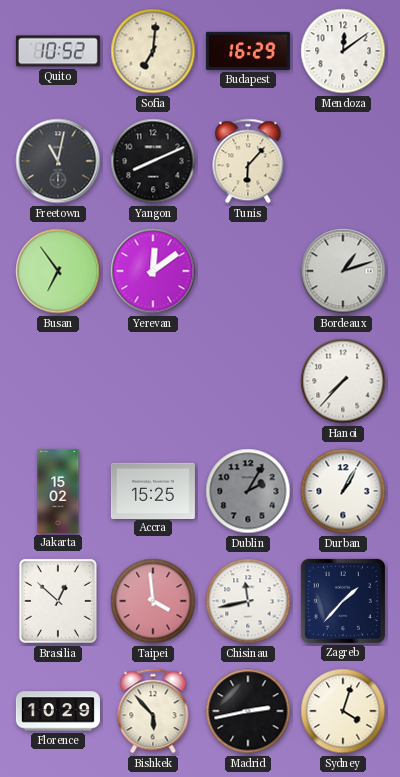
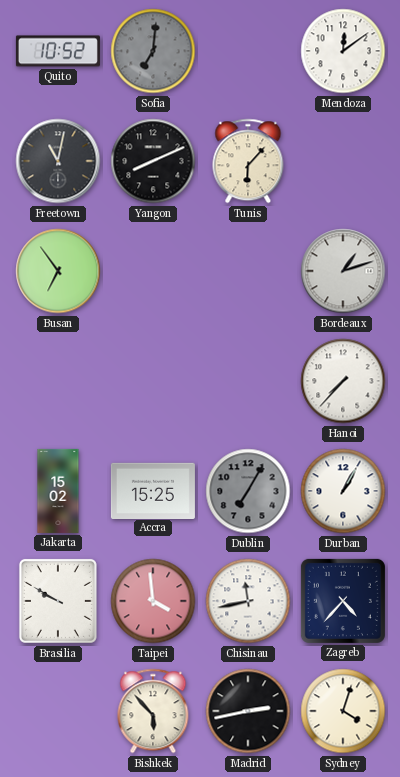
Sofia dial: cream -> grey
Budapest: 16:29 -> none
Yerevan: 12:09 -> none
Dublin: 2:05 -> 7:05
Brasilia: 12:52 -> 9:50
Zagreb: 1:37 -> 4:37
Florence: 10:29 -> none
